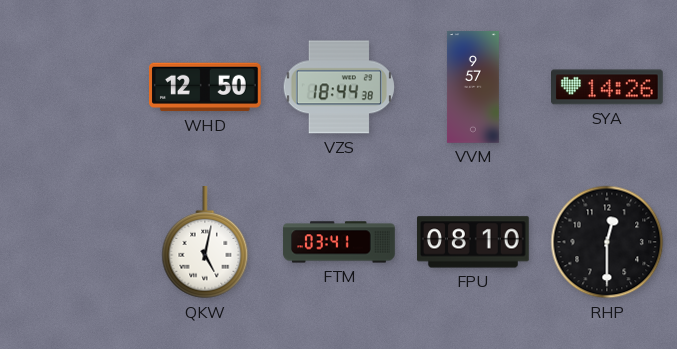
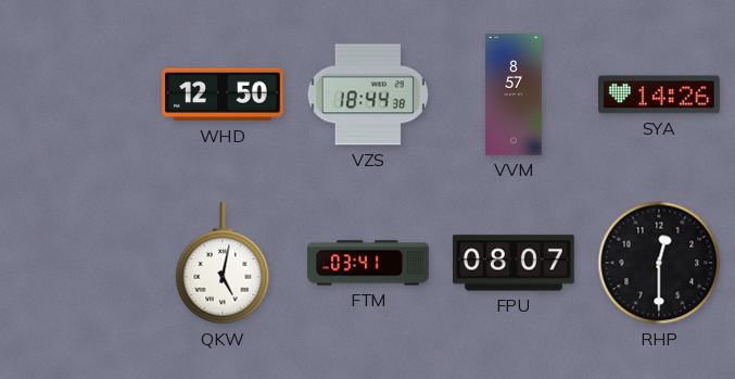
VVM: 9:57 -> 8:57
FPU: 08:10 -> 08:07
